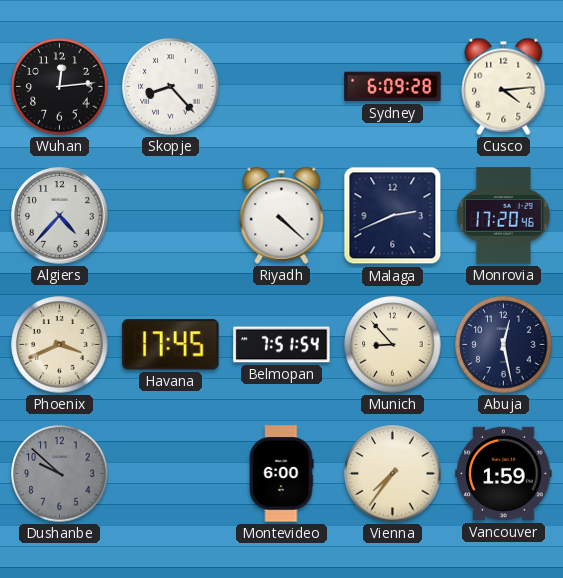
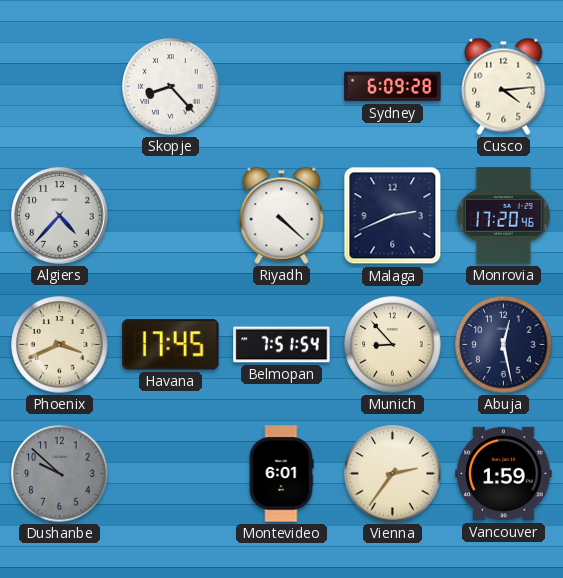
Wuhan: 12:14 -> none
Montevideo: 6:00 -> 6:01
Vienna: 7:36 -> 2:36
